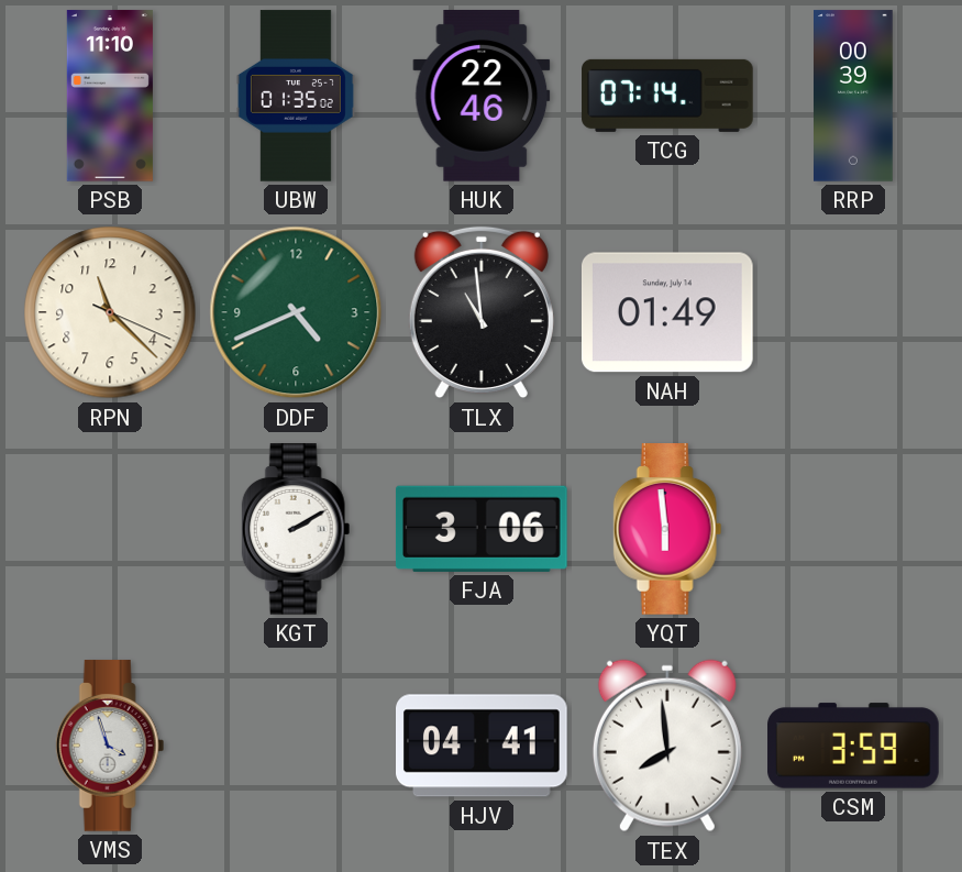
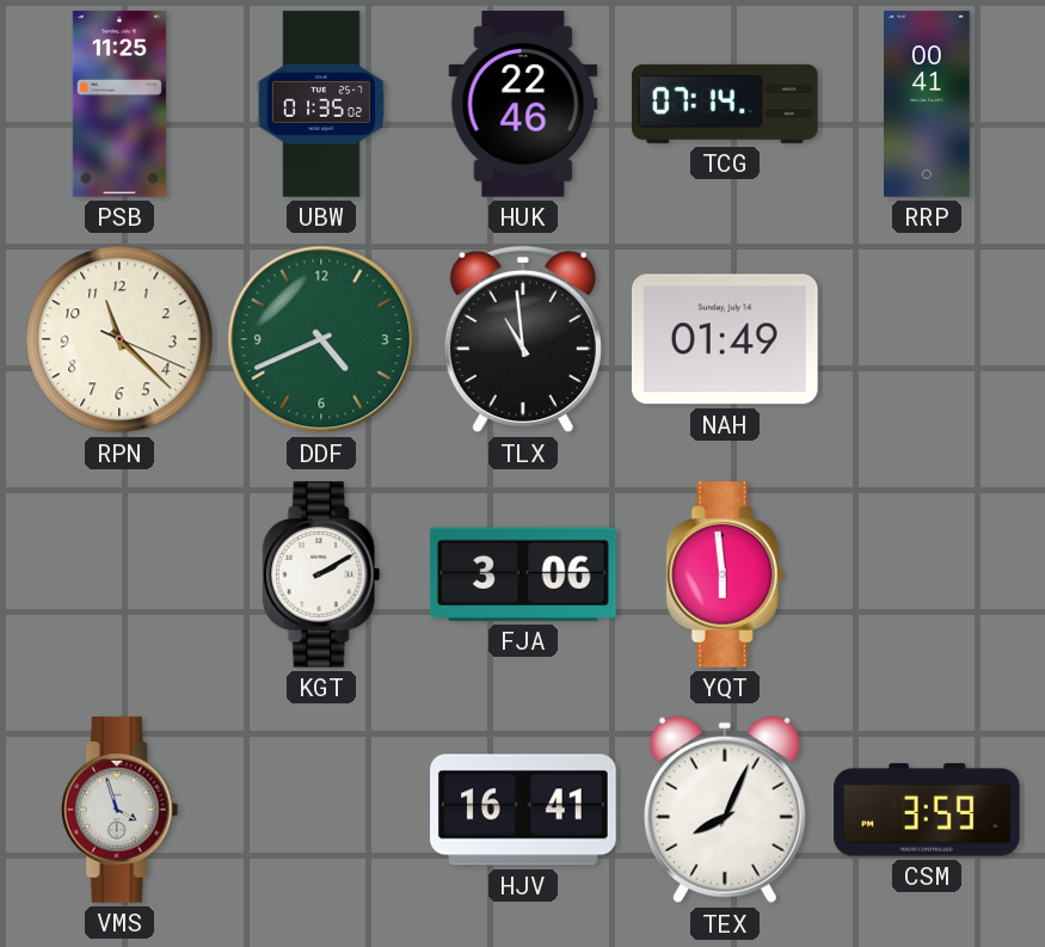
PSB: 11:10 -> 11:25
RRP: 00:39 -> 00:41
HJV: 04:41 -> 16:41
TEX: 7:59 -> 8:04
